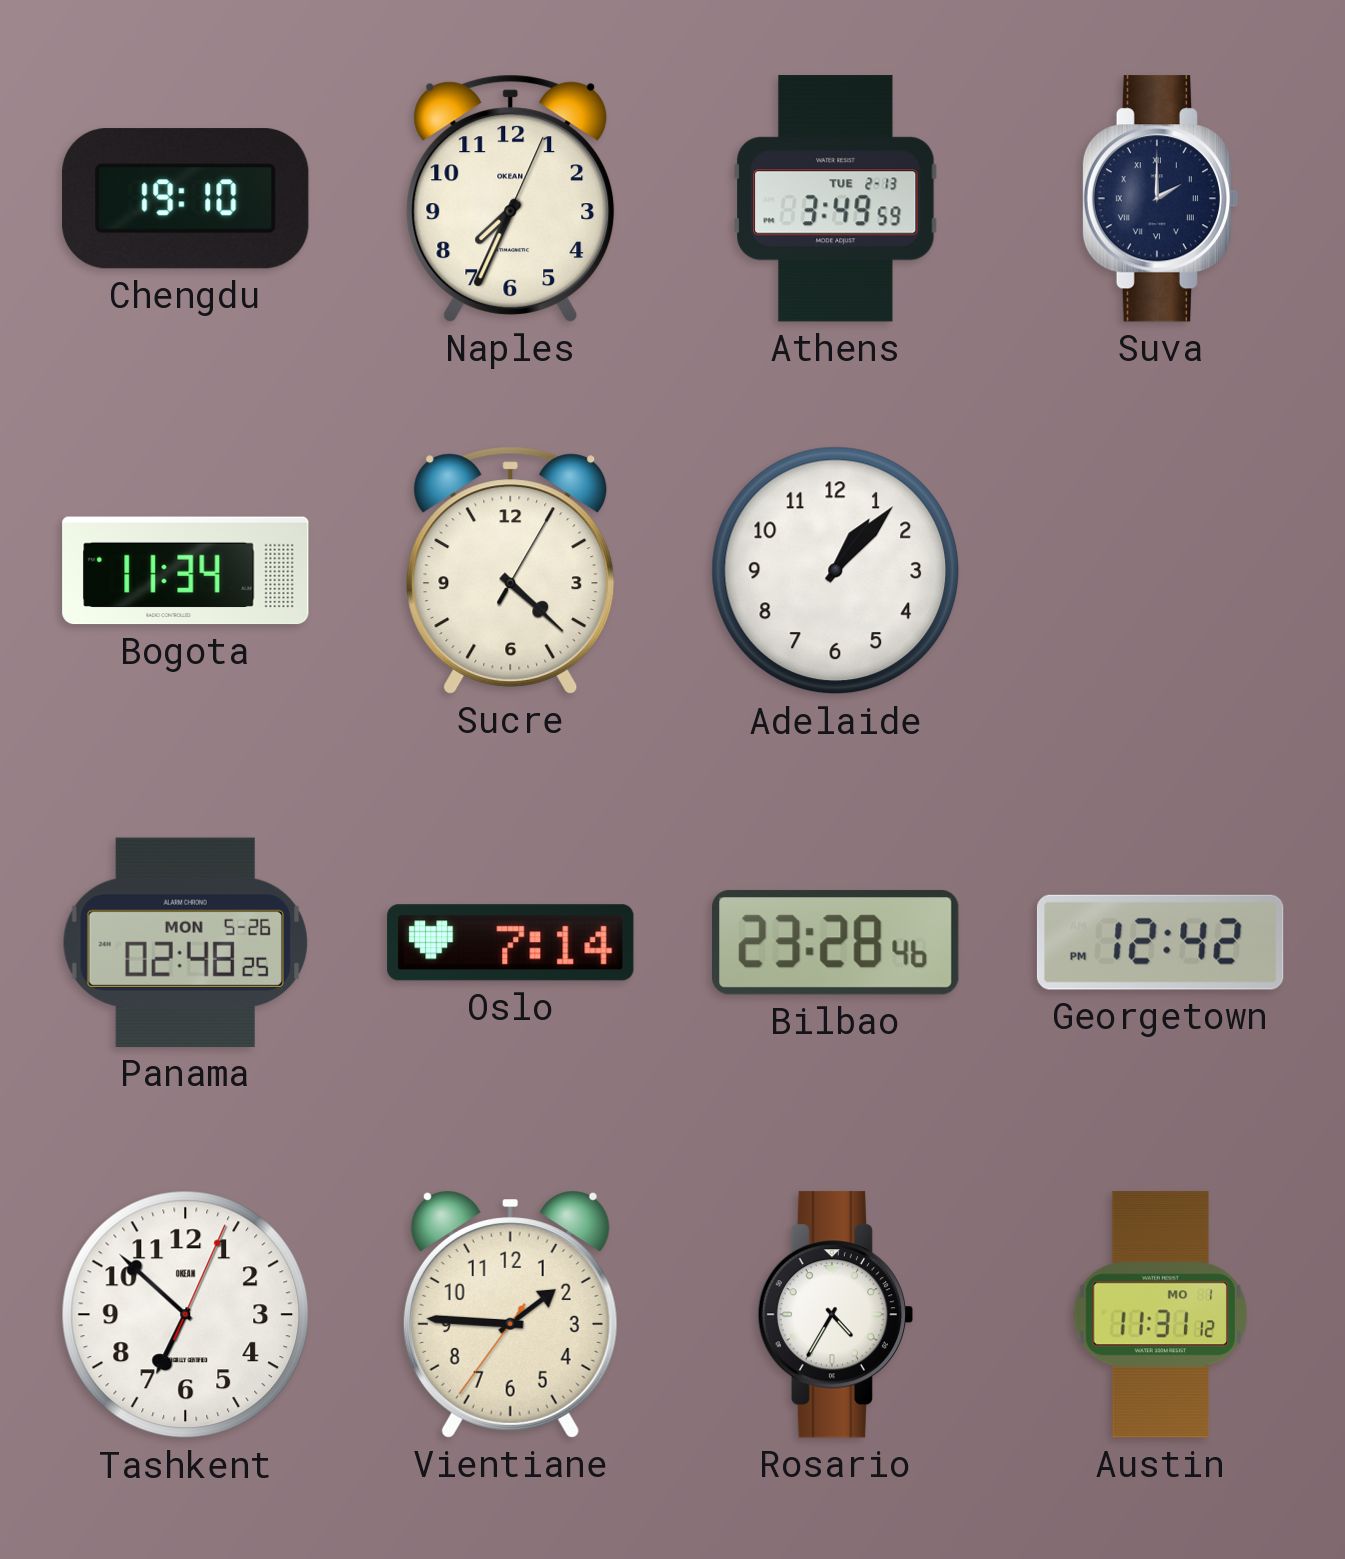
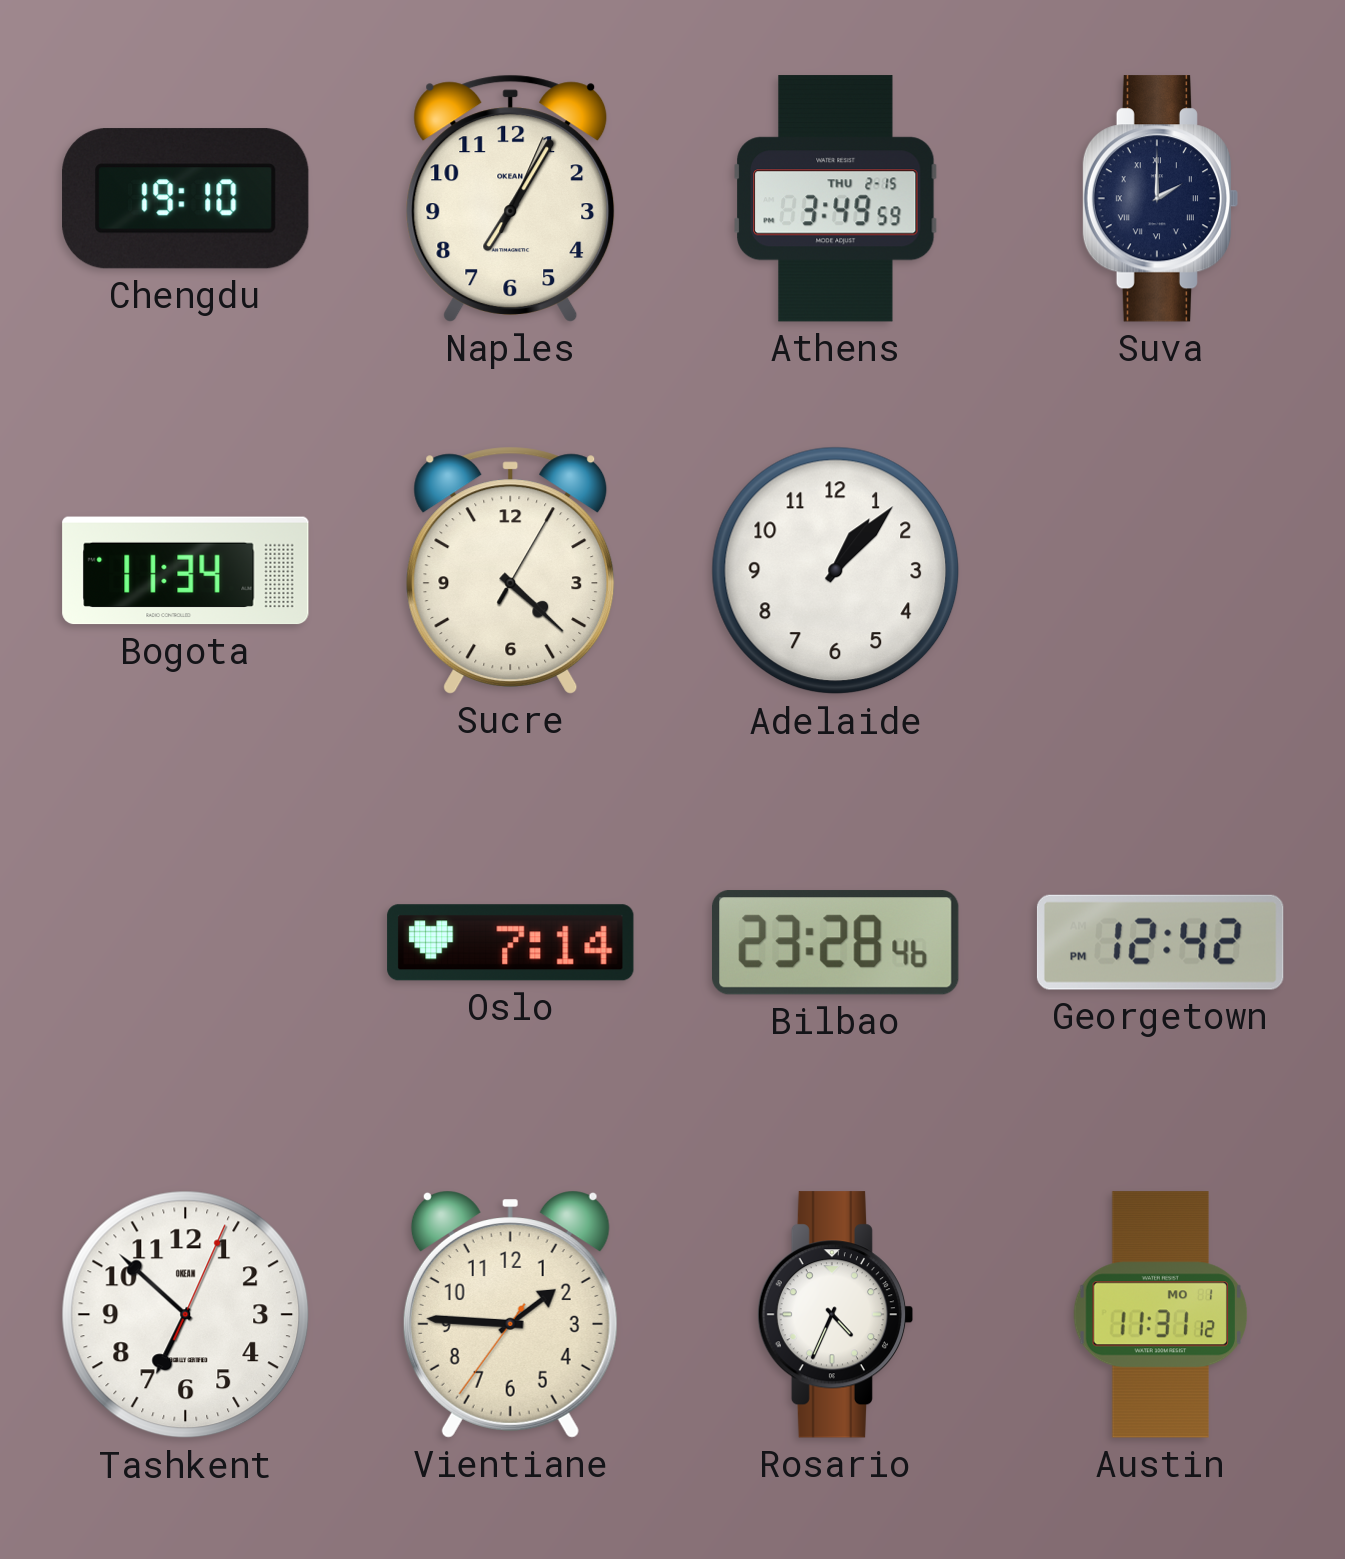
Naples: 7:34 -> 7:05
Athens date: TUE 2-13 -> THU 2-15
Panama: 02:48 -> none
Rosario: 4:35 -> 4:34
